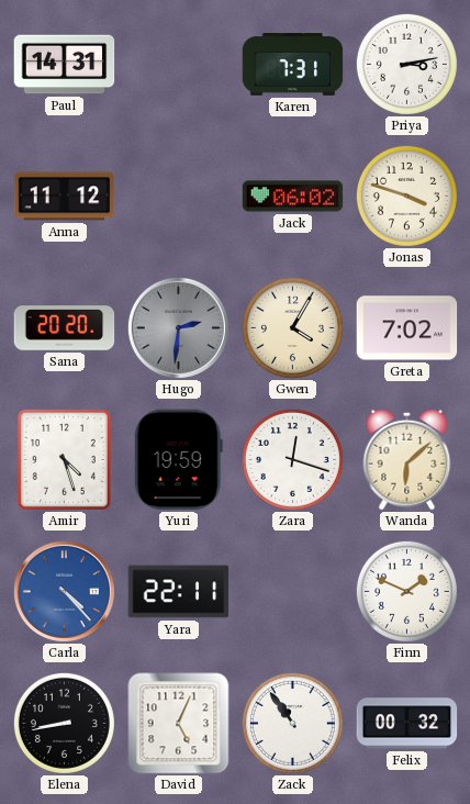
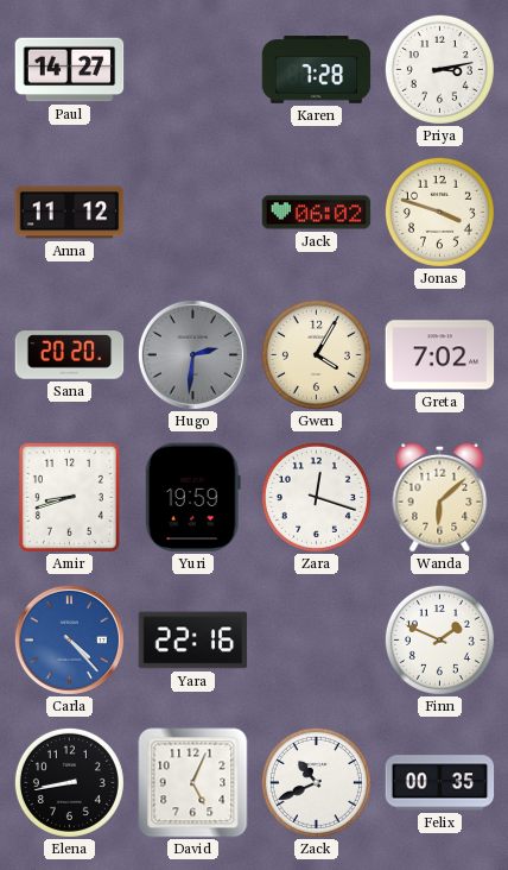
Paul: 14:31 -> 14:27
Karen: 7:31 -> 7:28
Amir: 4:27 -> 8:42
Yara: 22:11 -> 22:16
Zack: 10:54 -> 10:41
Felix: 00:32 -> 00:35
